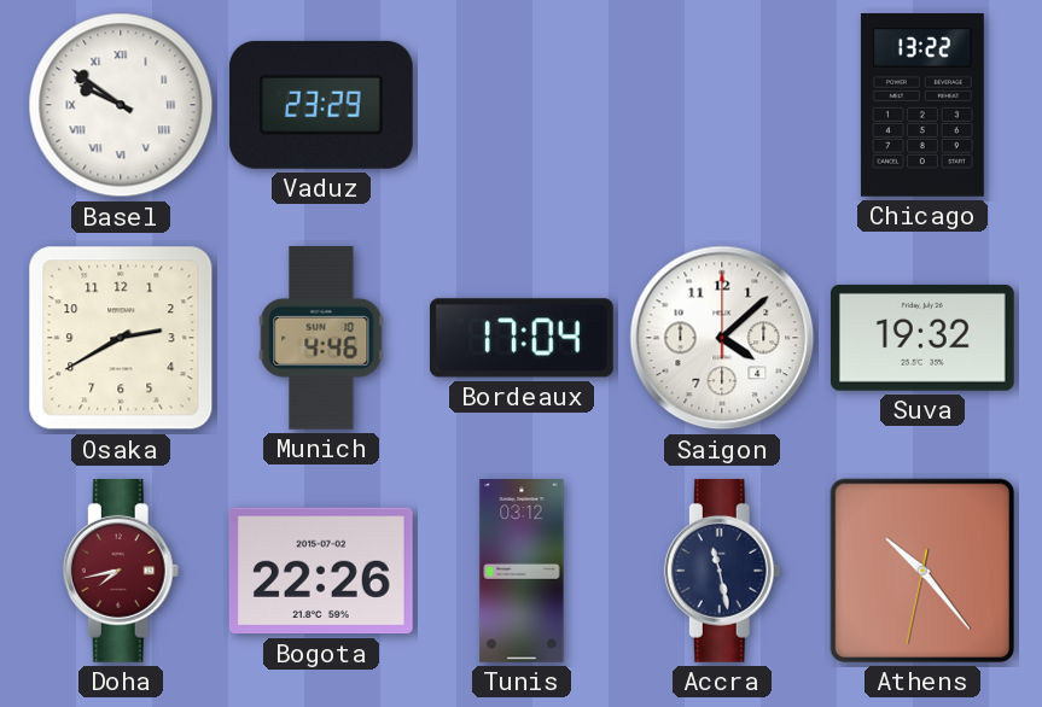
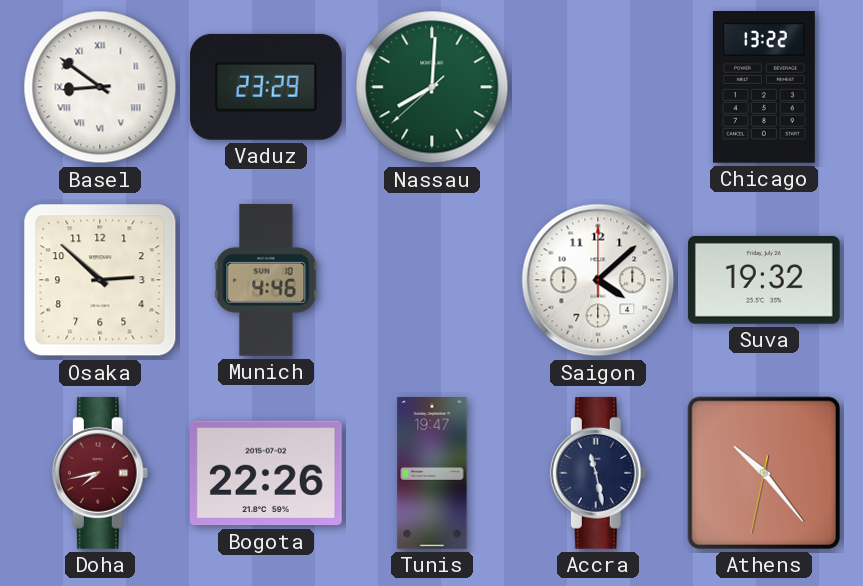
Basel: 9:51 -> 8:51
Nassau: none -> 8:00
Osaka: 2:40 -> 2:52
Bordeaux: 17:04 -> none
Tunis: 03:12 -> 19:47
